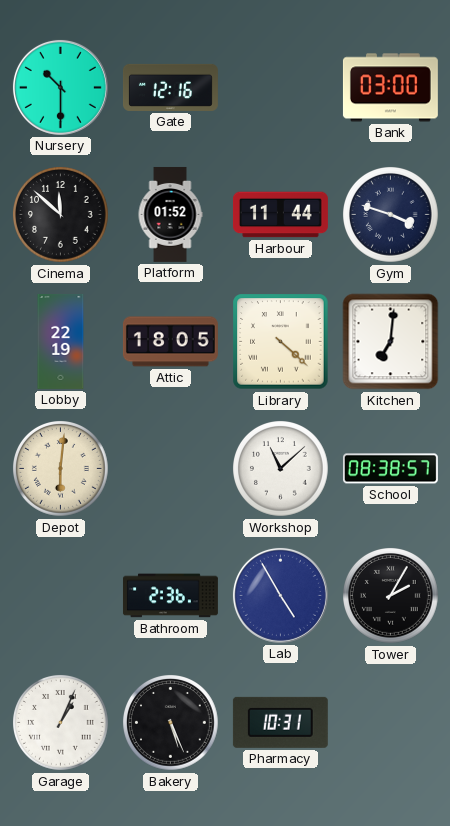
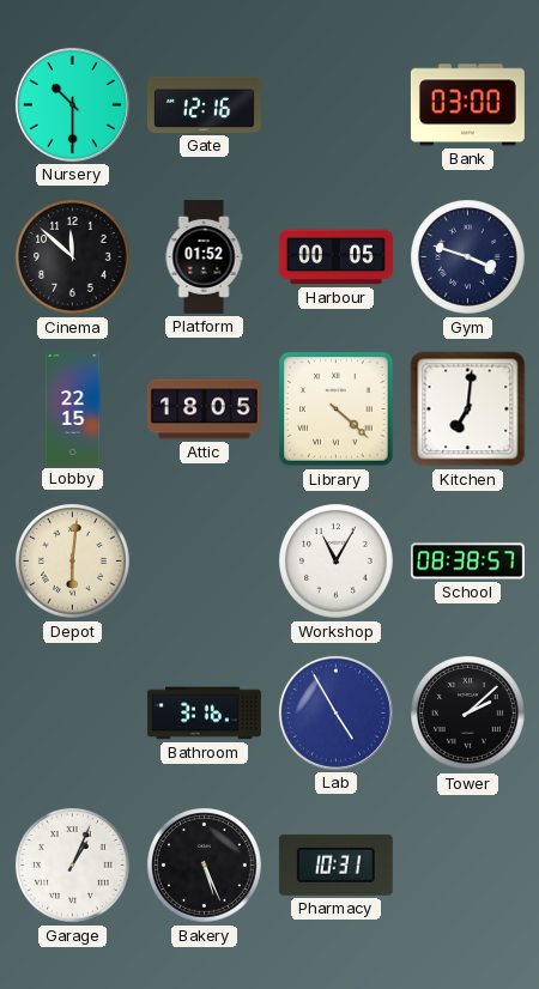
Harbour: 11:44 -> 00:05
Lobby: 22:19 -> 22:15
Workshop: 11:08 -> 11:05
Bathroom: 2:36 -> 3:16
Tower: 2:05 -> 2:08
